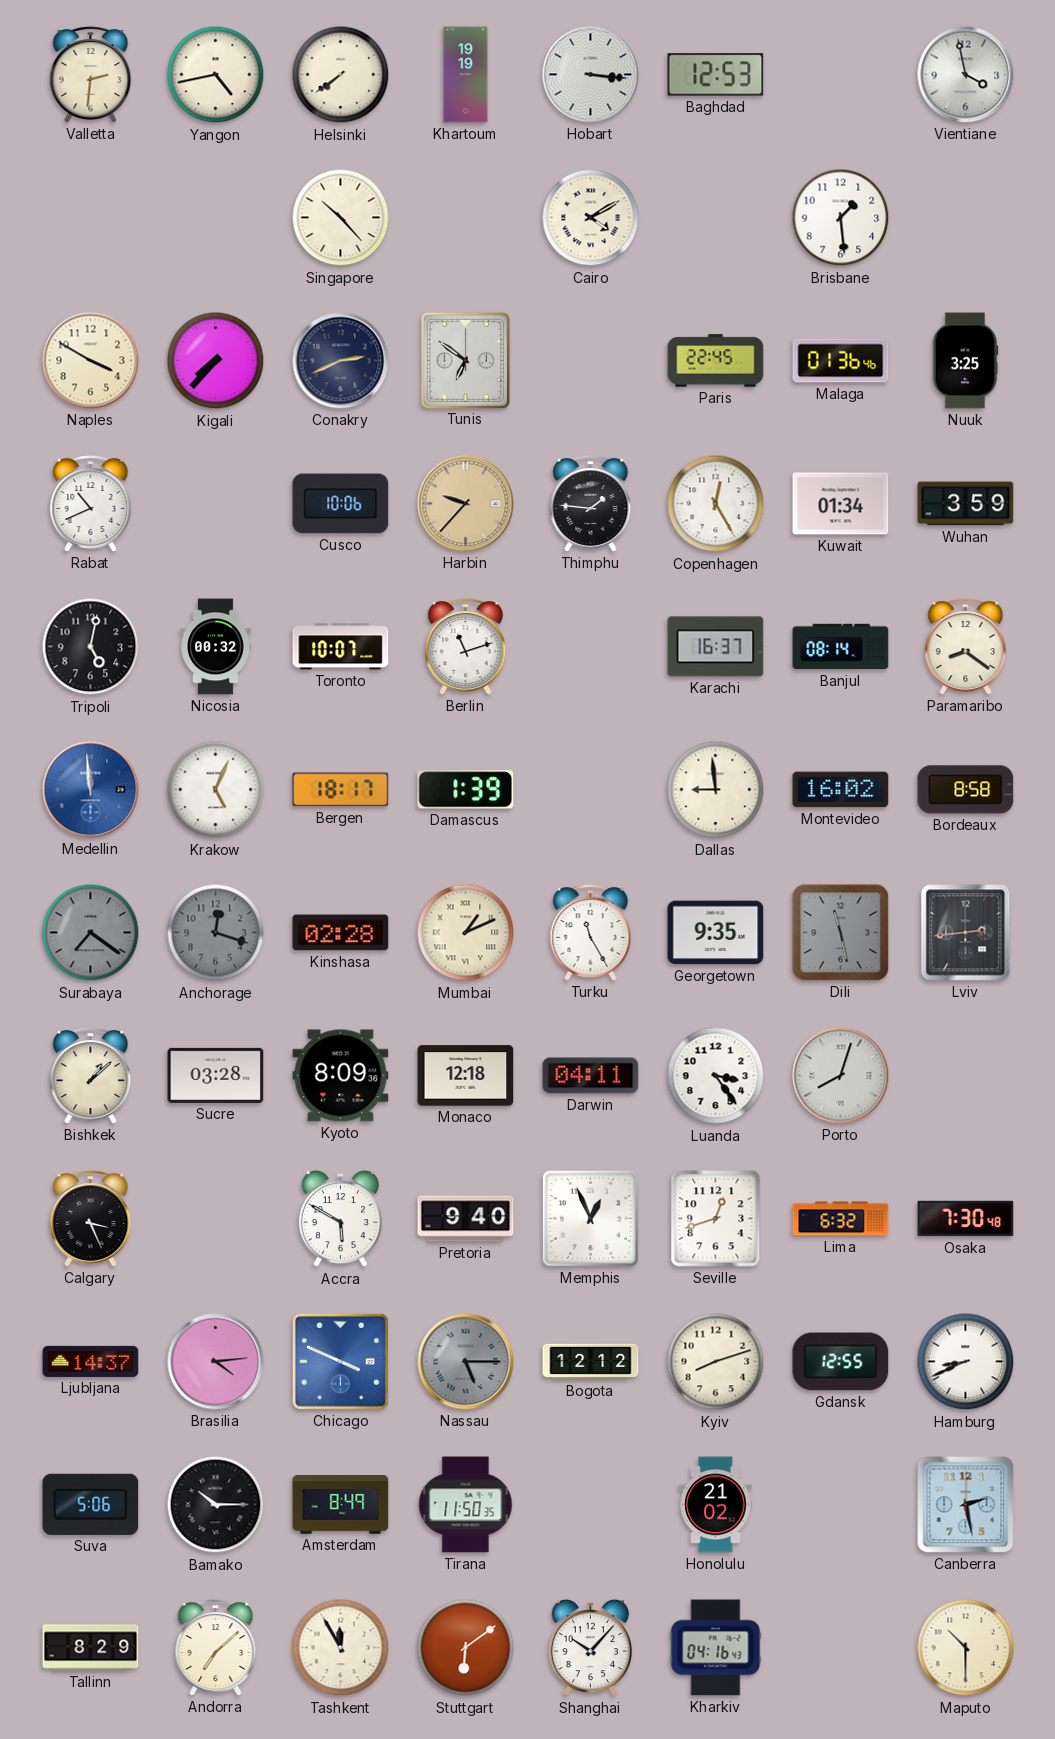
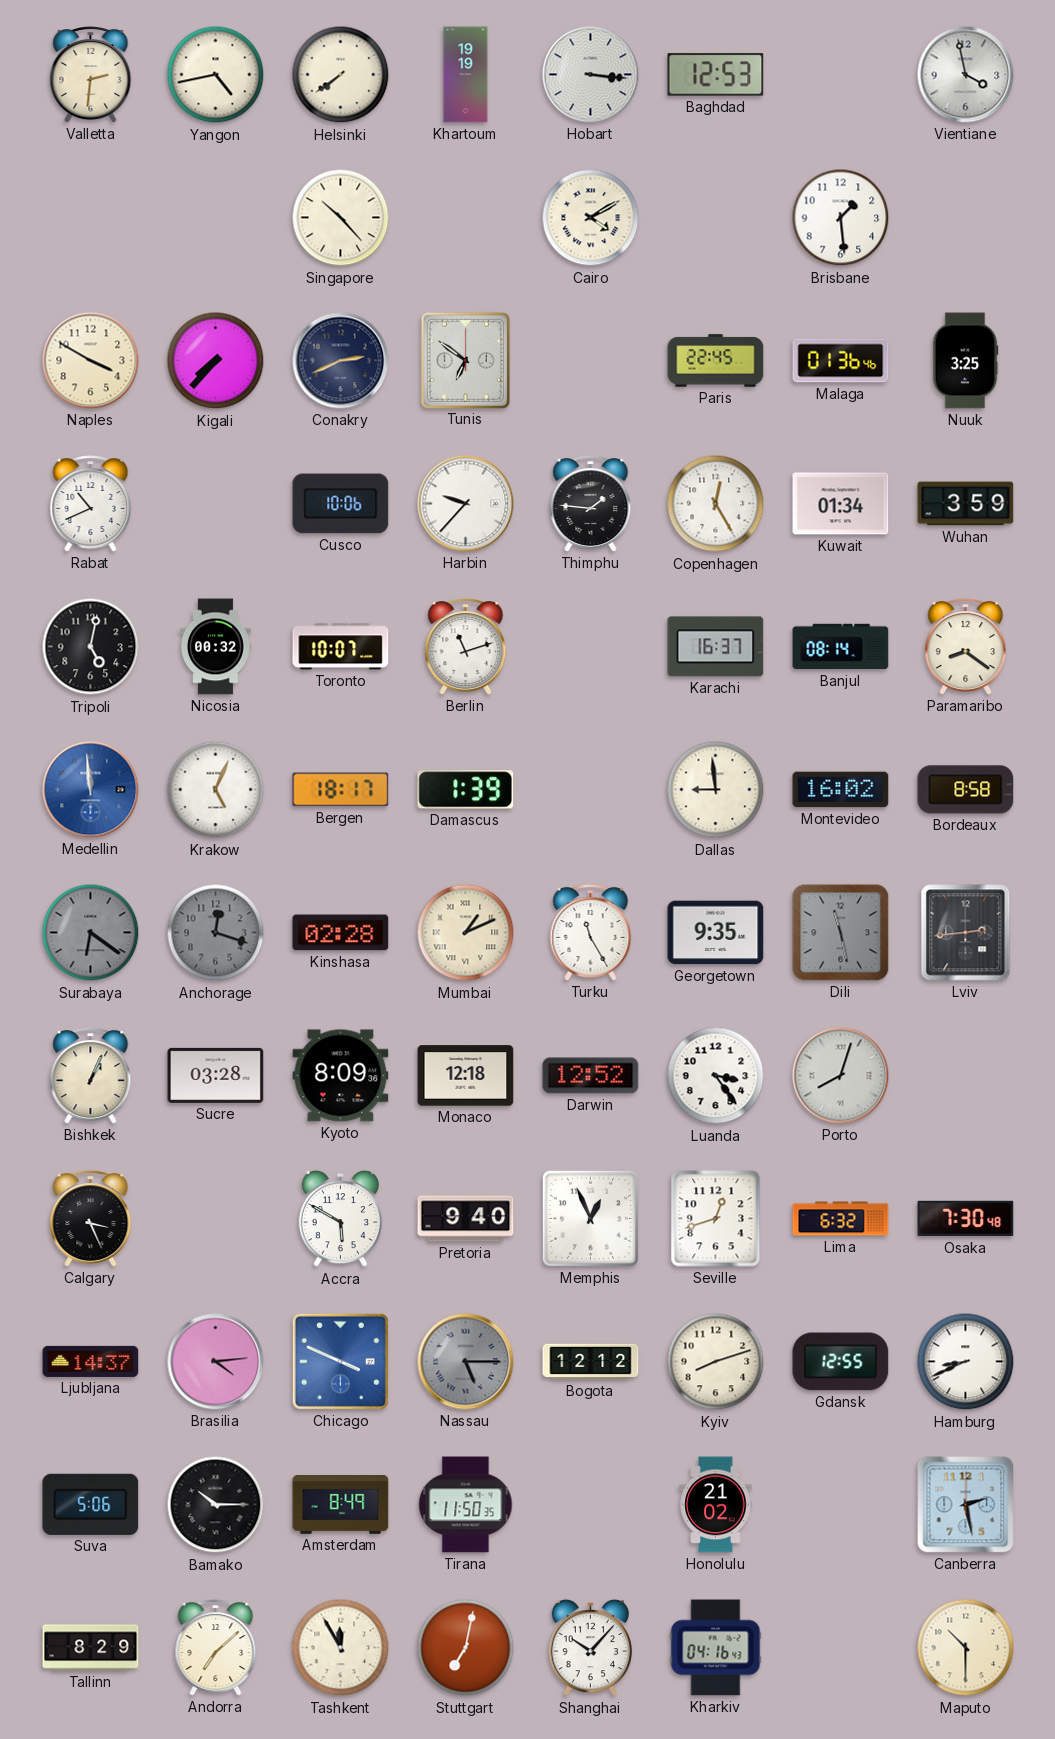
Harbin dial: champagne -> white
Surabaya: 7:21 -> 6:21
Bishkek: 1:08 -> 1:04
Darwin: 04:11 -> 12:52
Stuttgart: 6:09 -> 7:02
